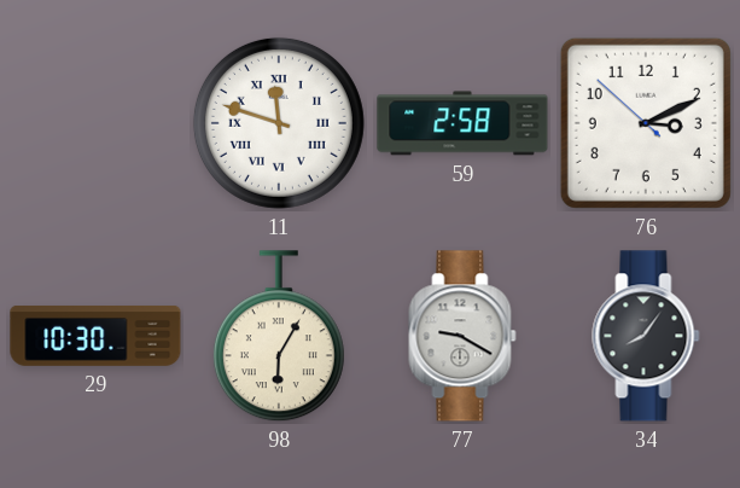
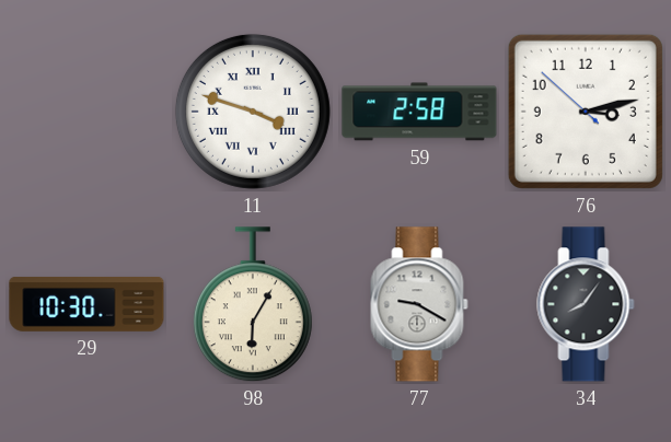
11: 11:48 -> 3:48
76: 3:10 -> 3:12
